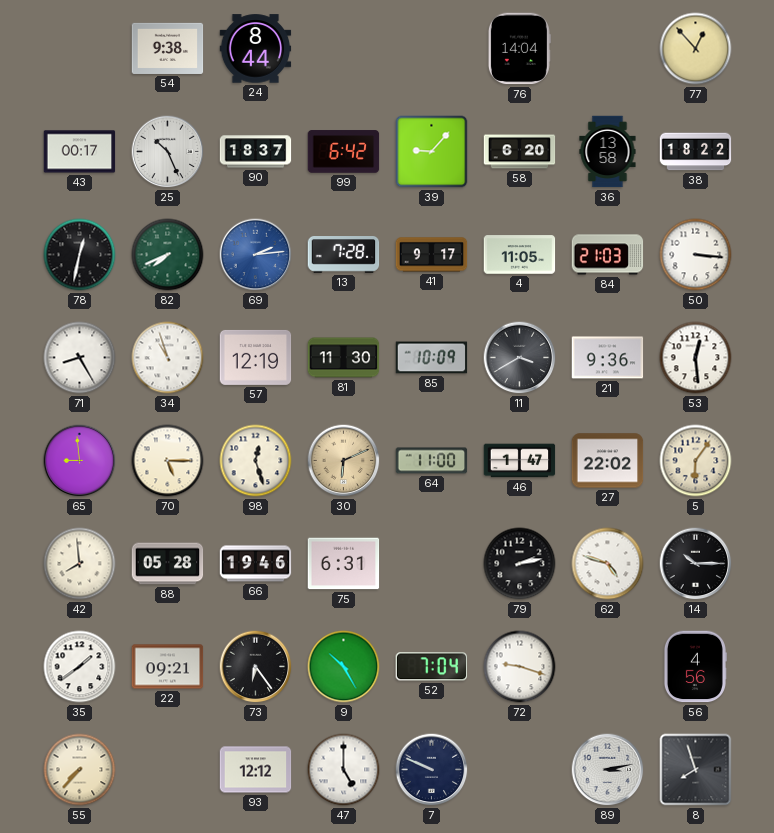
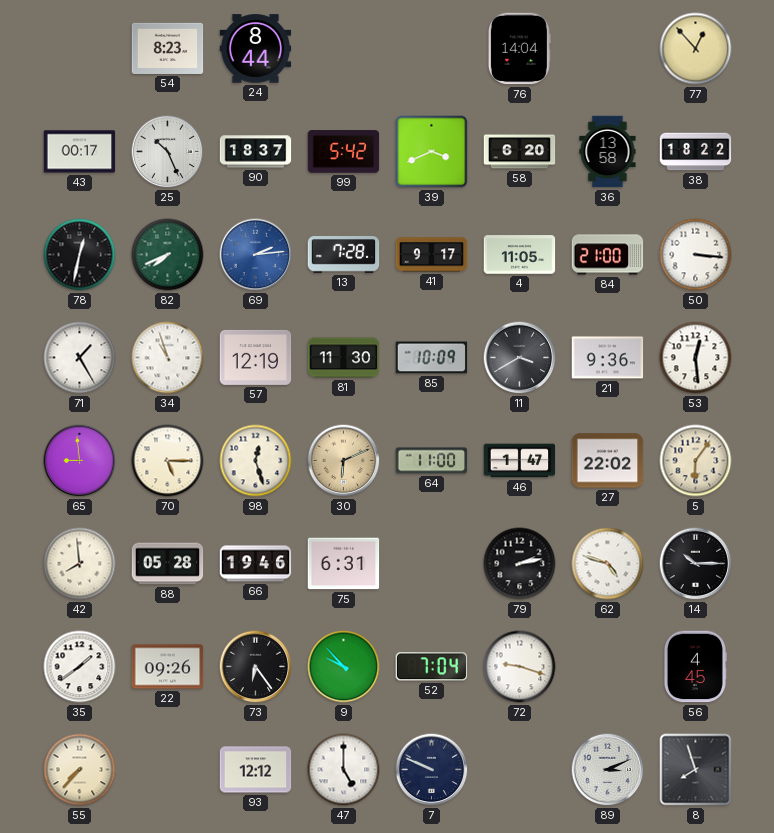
54: 9:38 -> 8:23
99: 6:42 -> 5:42
39: 9:07 -> 3:41
84: 21:03 -> 21:00
71: 8:25 -> 1:25
22: 09:21 -> 09:26
9: 10:25 -> 9:53
56: 4:56 -> 4:45
89: 3:13 -> 3:11
